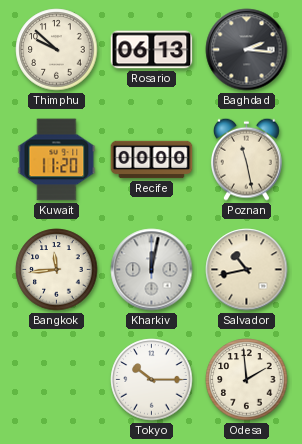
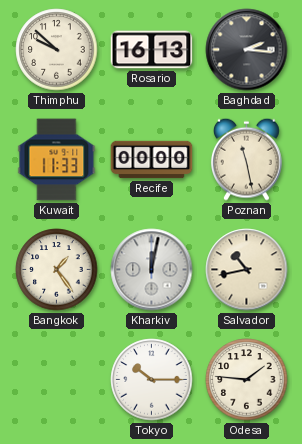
Rosario: 06:13 -> 16:13
Kuwait: 11:20 -> 11:33
Bangkok: 11:44 -> 1:24
Odesa: 1:59 -> 1:46
